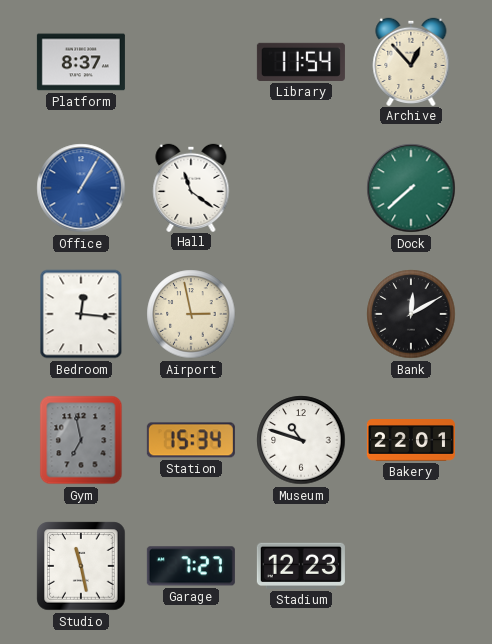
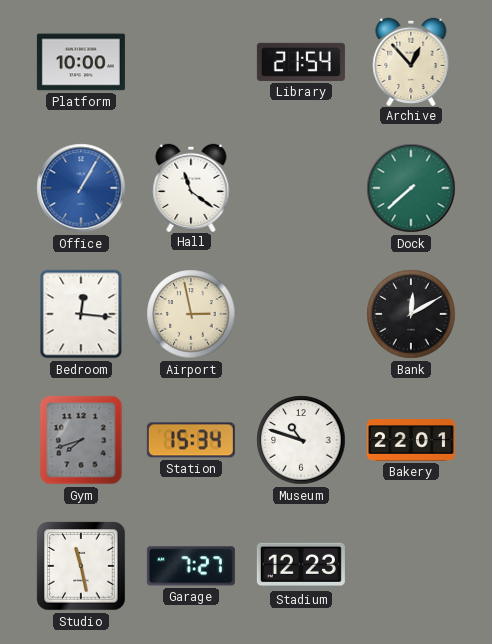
Platform: 8:37 -> 10:00
Library: 11:54 -> 21:54
Gym: 6:58 -> 7:42
